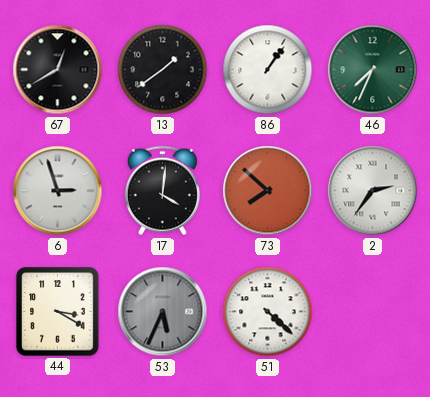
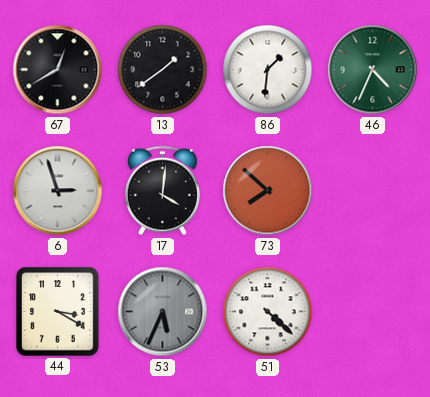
86: 1:06 -> 1:31
46: 7:34 -> 4:34
2: 2:36 -> none
